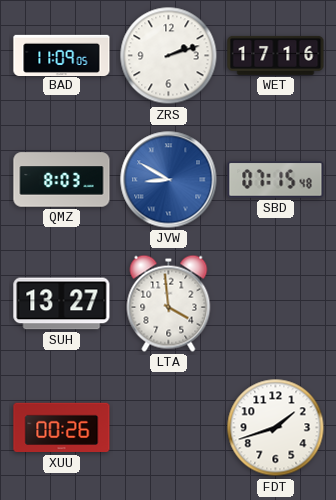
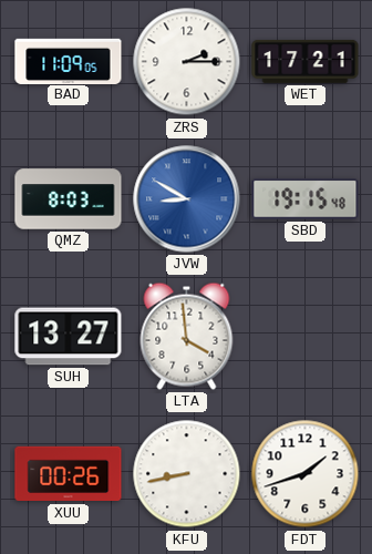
ZRS: 2:12 -> 2:15
WET: 17:16 -> 17:21
SBD: 07:15 -> 19:15
KFU: none -> 8:43
